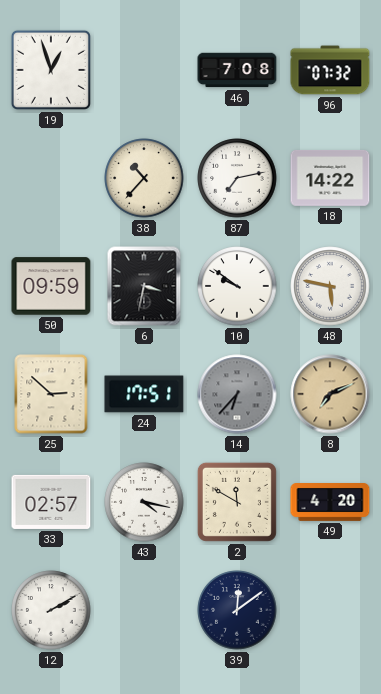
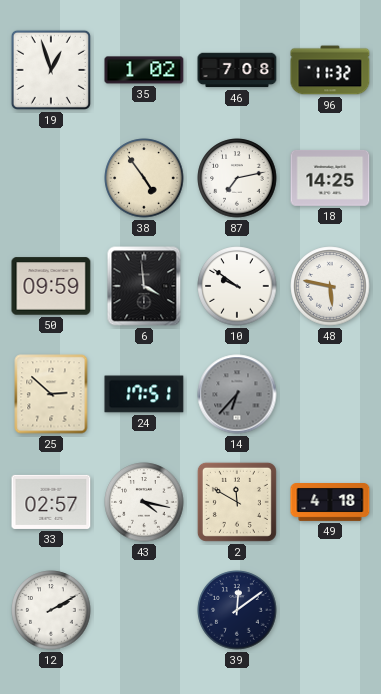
35: none -> 1:02
96: 07:32 -> 11:32
38: 10:37 -> 4:54
18: 14:22 -> 14:25
6: 3:32 -> 3:59
8: 7:11 -> none
49: 4:20 -> 4:18
